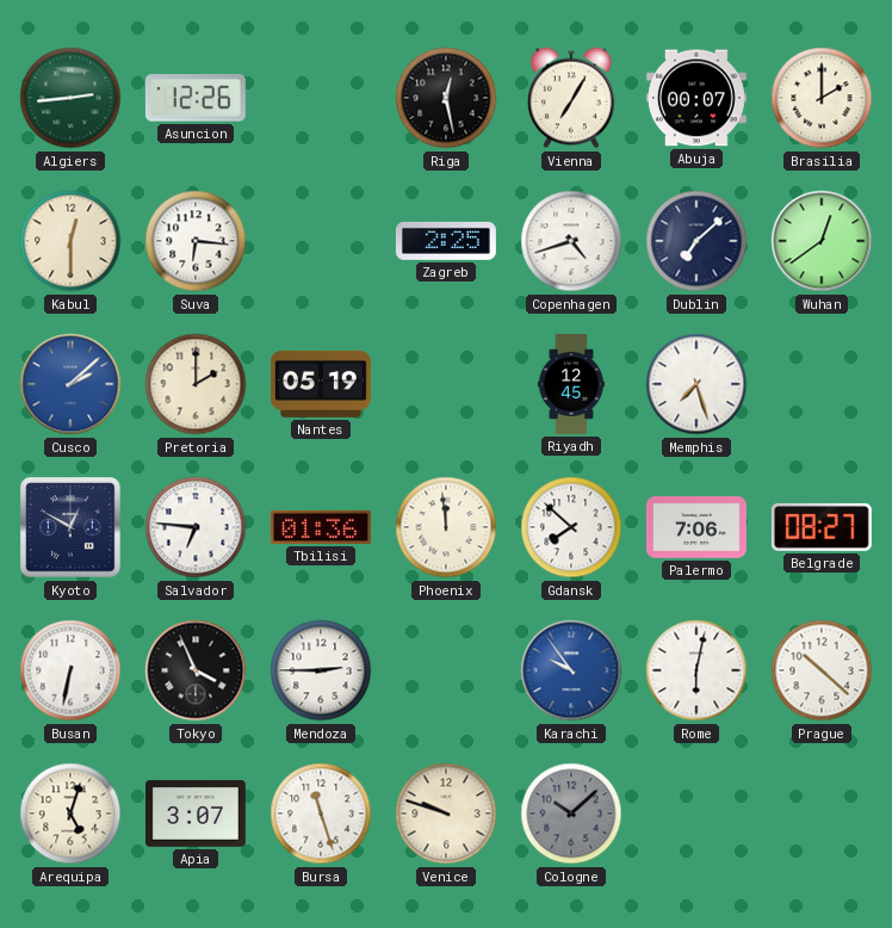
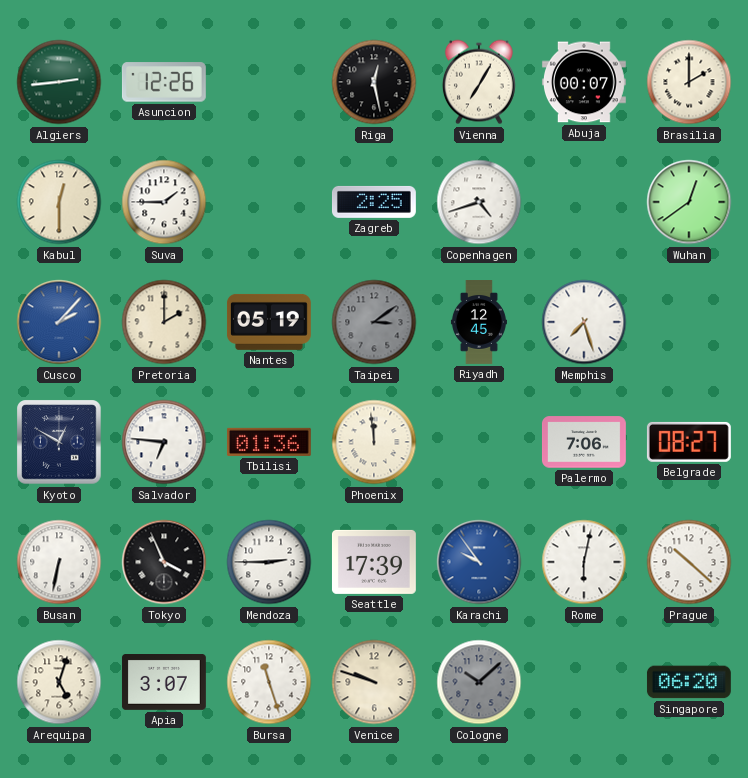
Suva: 6:16 -> 1:45
Dublin: 7:08 -> none
Cusco: 2:08 -> 2:07
Taipei: none -> 3:09
Gdansk: 7:52 -> none
Seattle: none -> 17:39
Singapore: none -> 06:20
